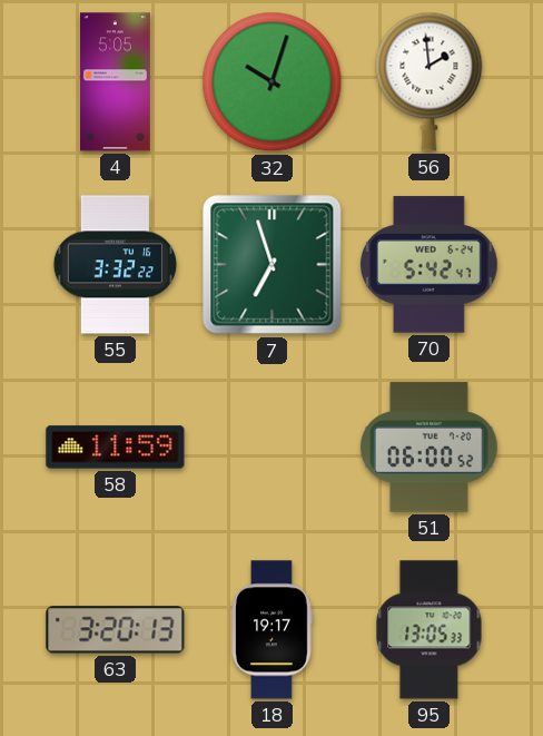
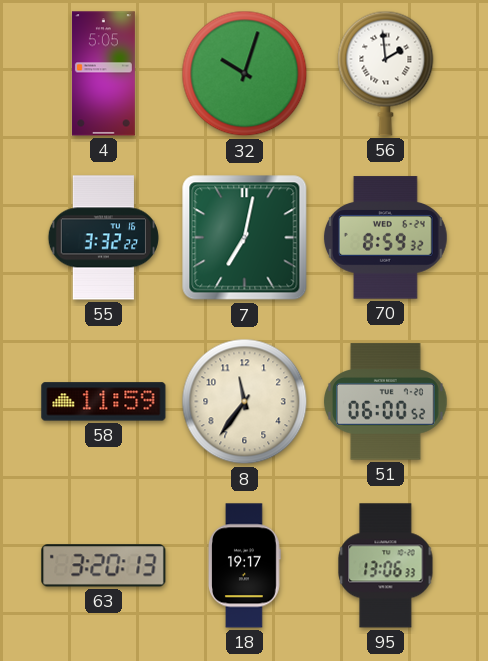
7: 6:57 -> 7:02
70: 5:42 -> 8:59
8: none -> 11:36
95: 13:05 -> 13:06
